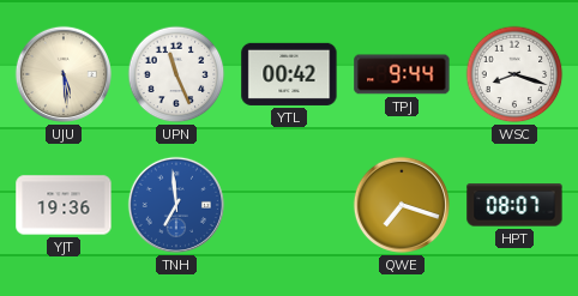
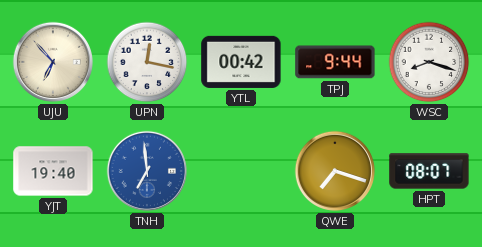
UJU: 5:29 -> 6:53
UPN: 11:26 -> 12:17
YJT: 19:36 -> 19:40
